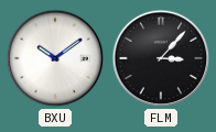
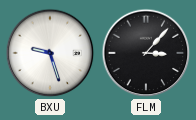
BXU: 10:09 -> 9:27
